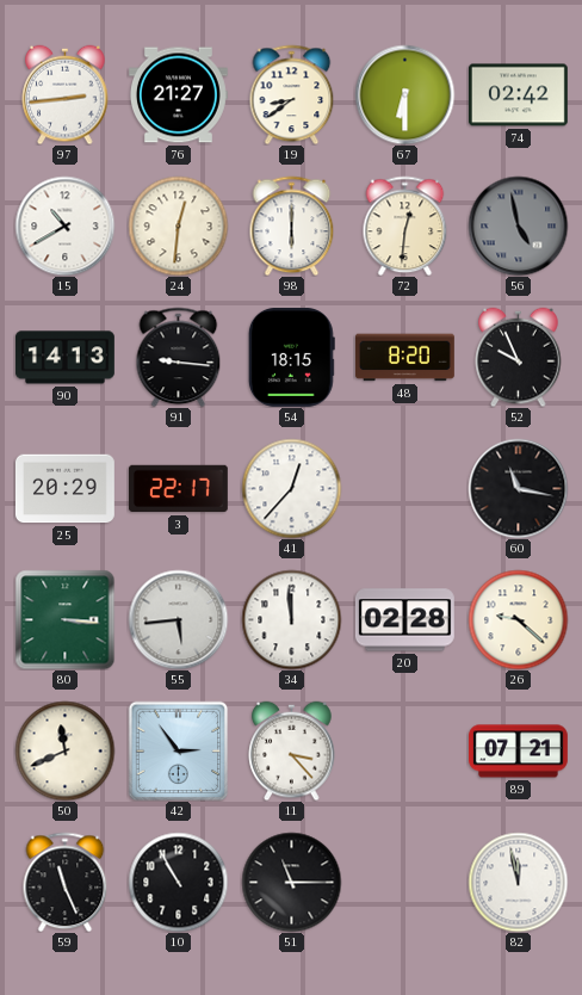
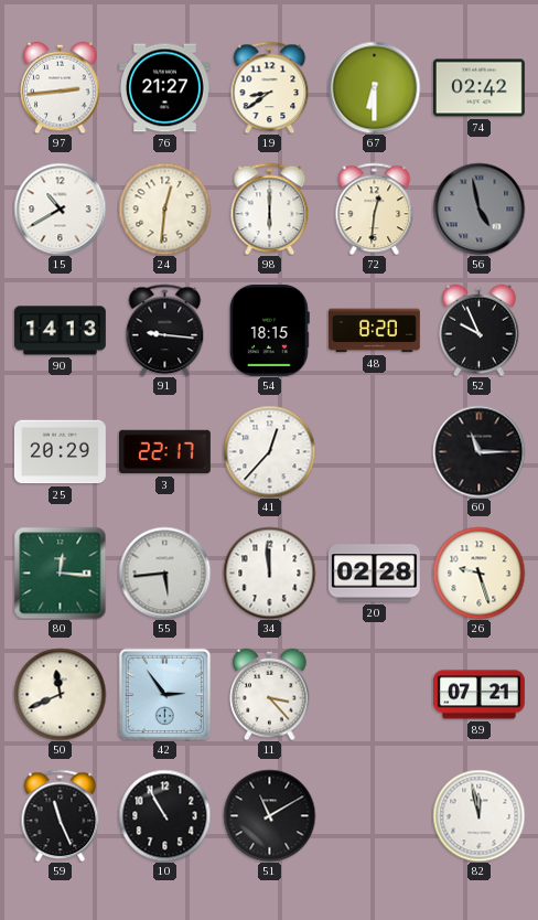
60: 11:17 -> 11:15
80: 3:16 -> 12:16
26: 9:22 -> 9:27
51: 11:15 -> 11:10
